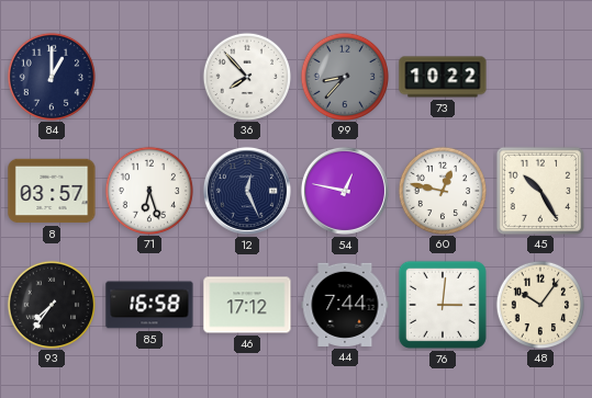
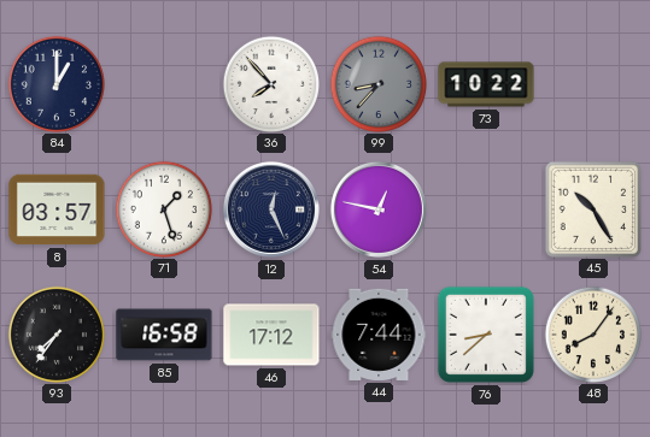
71: 6:27 -> 1:27
60: 12:47 -> none
76: 3:01 -> 8:38
48: 10:06 -> 8:06
